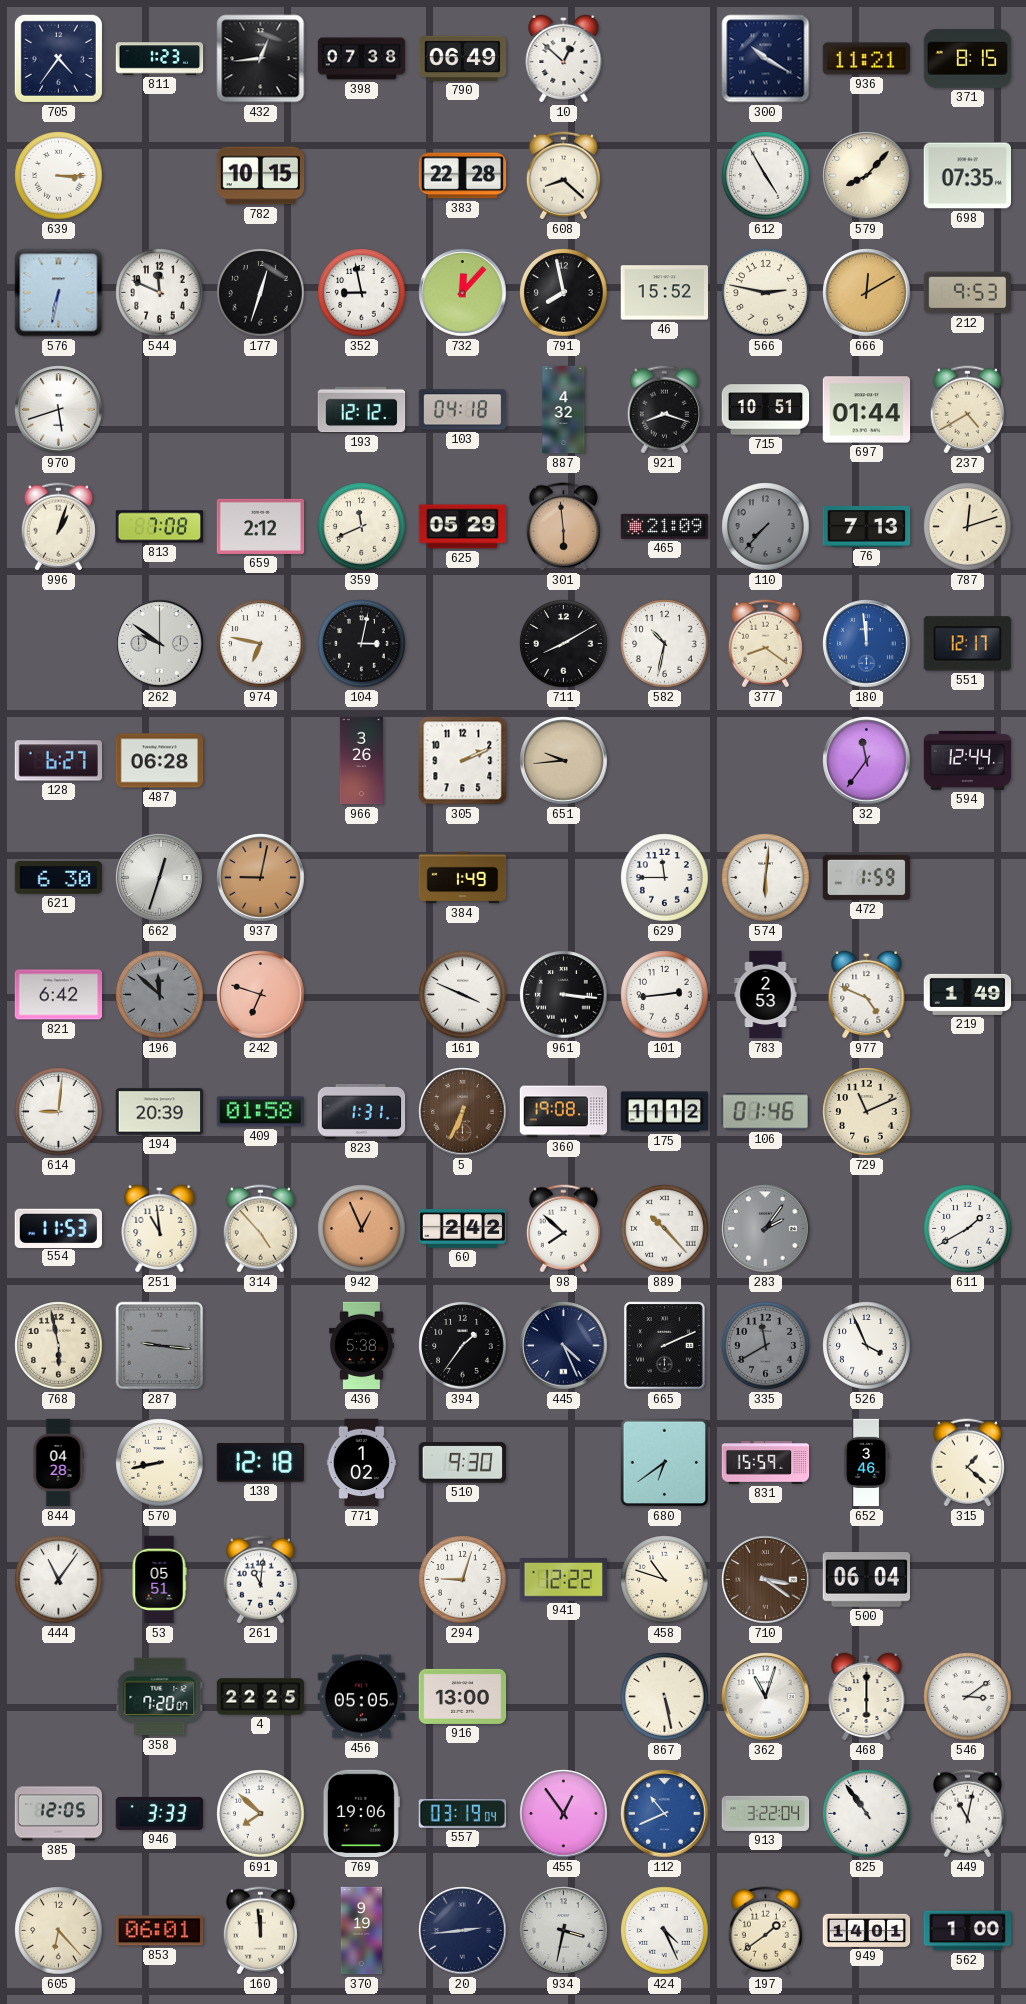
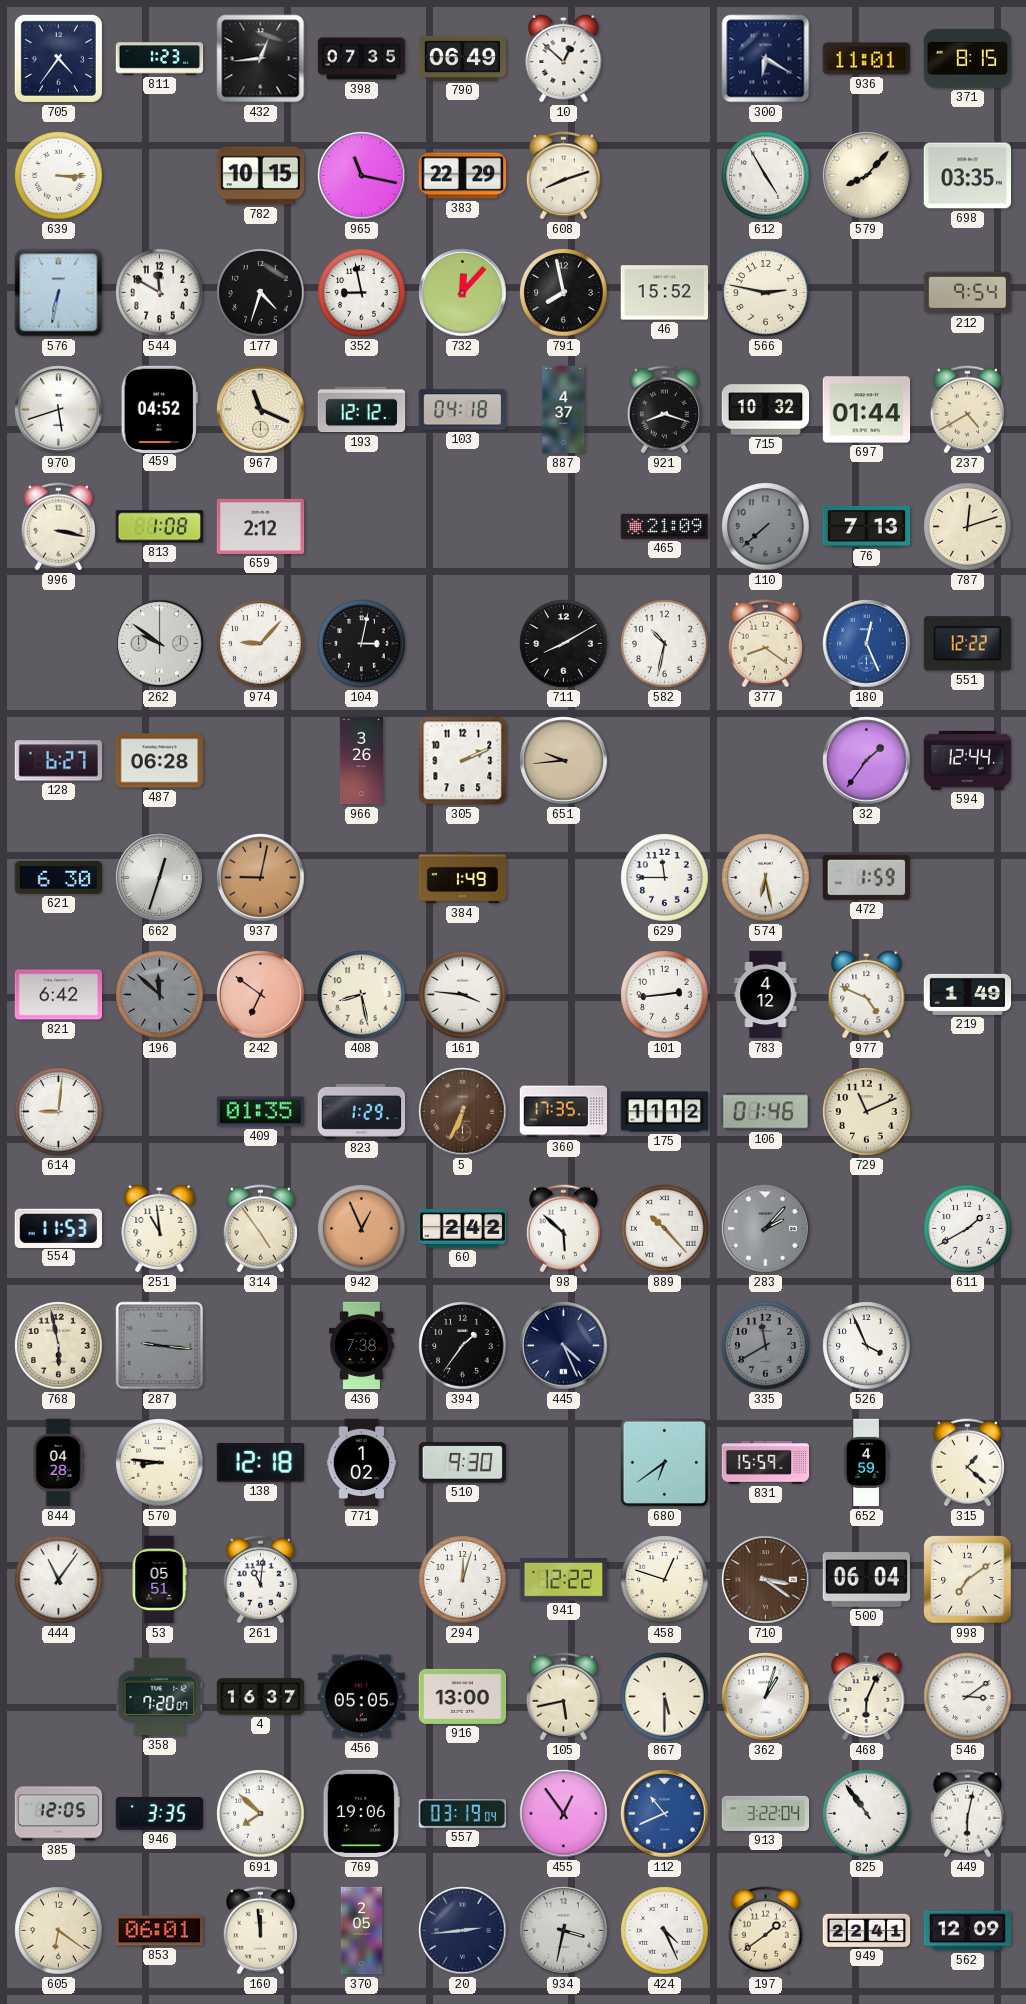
398: 07:38 -> 07:35
300: 10:20 -> 6:20
936: 11:21 -> 11:01
965: none -> 11:17
383: 22:28 -> 22:29
608: 8:22 -> 8:12
698: 07:35 -> 03:35
544: 11:49 -> 11:50
177: 12:33 -> 4:33
666: 12:10 -> none
212: 9:53 -> 9:54
459: none -> 04:52
967: none -> 11:19
887: 4:32 -> 4:37
715: 10:51 -> 10:32
996: 1:03 -> 3:17
813: 7:08 -> 1:08
359: 11:41 -> none
625: 05:29 -> none
301: 5:59 -> none
110: 7:37 -> 7:38
974: 6:47 -> 9:07
180: 11:59 -> 12:26
551: 12:17 -> 12:22
32: 11:36 -> 1:36
574: 6:01 -> 6:28
242: 6:48 -> 6:51
408: none -> 8:28
161: 3:49 -> 3:46
961: 3:16 -> none
783: 2:53 -> 4:12
194: 20:39 -> none
409: 01:58 -> 01:35
823: 1:31 -> 1:29
360: 19:08 -> 17:35
314: 4:53 -> 4:54
98: 7:52 -> 5:52
283: 2:06 -> 2:07
436: 5:38 -> 7:38
665: 2:11 -> none
570: 8:43 -> 8:46
652: 3:46 -> 4:59
294: 9:03 -> 12:03
458: 10:48 -> 12:48
998: none -> 7:09
4: 22:25 -> 16:37
105: none -> 5:43
867: 5:28 -> 5:30
362: 11:03 -> 1:03
468: 6:00 -> 6:04
946: 3:33 -> 3:35
449: 11:02 -> 6:02
605: 6:23 -> 6:21
370: 9:19 -> 2:05
949: 14:01 -> 22:41
562: 1:00 -> 12:09
